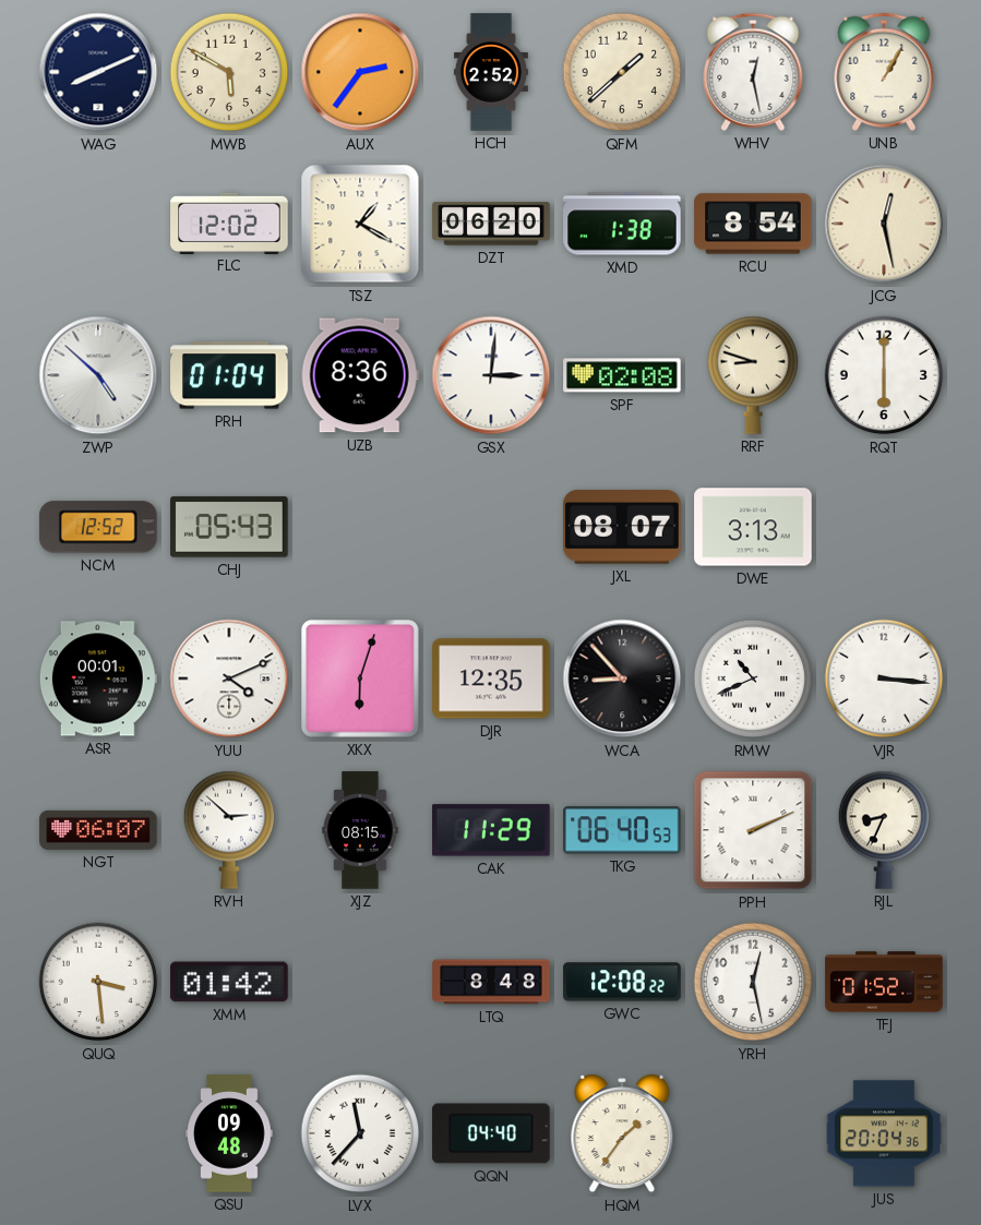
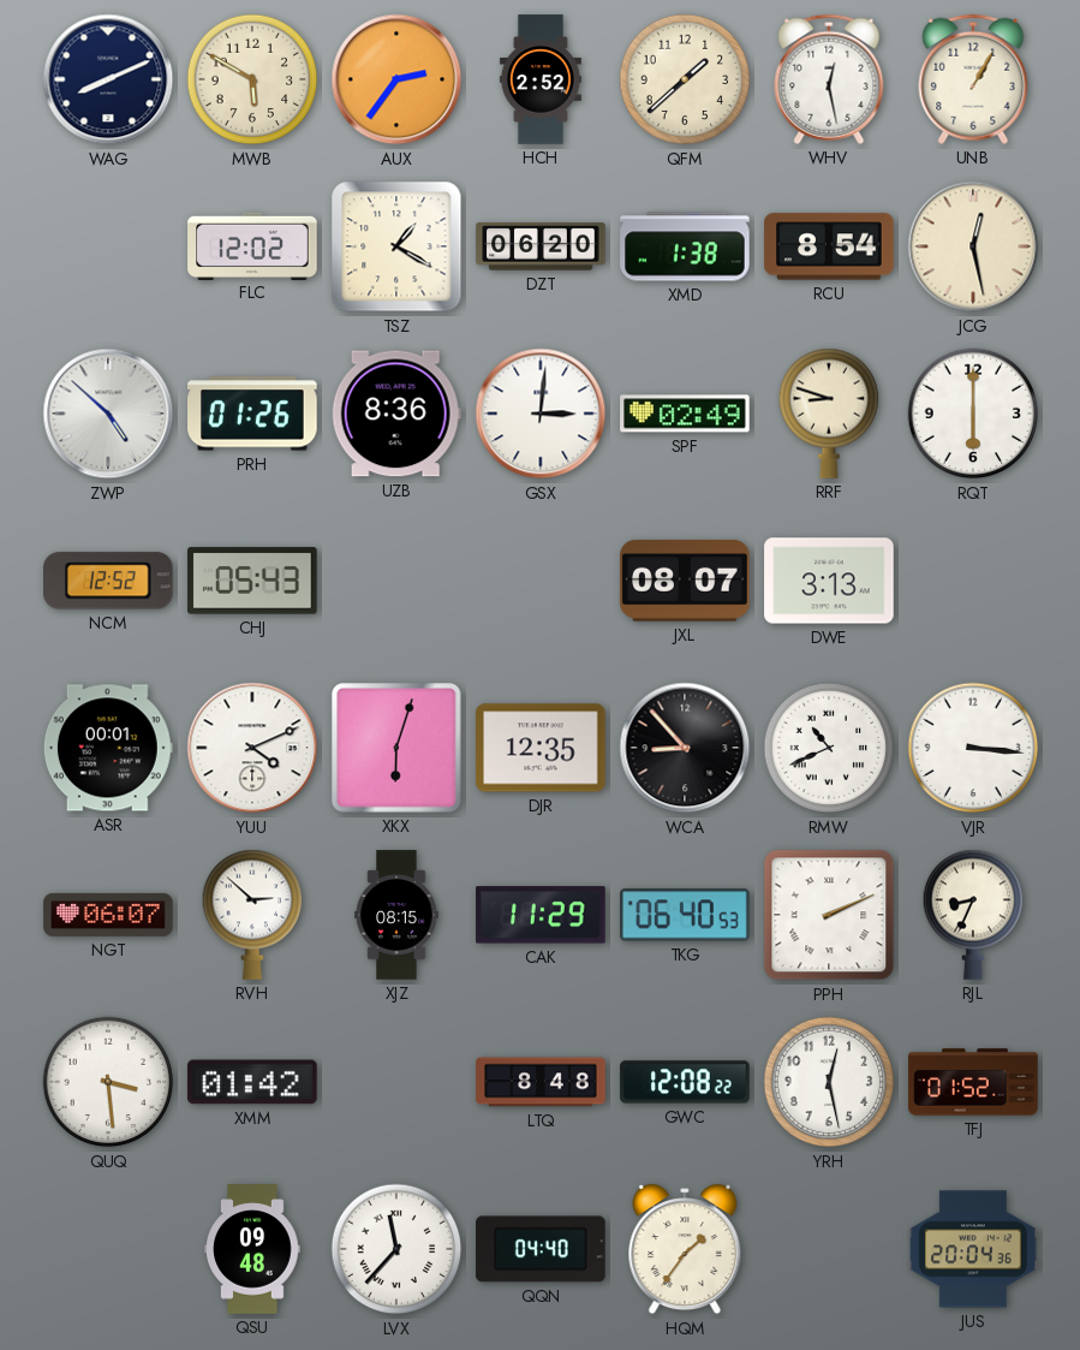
PRH: 01:04 -> 01:26
SPF: 02:08 -> 02:49
